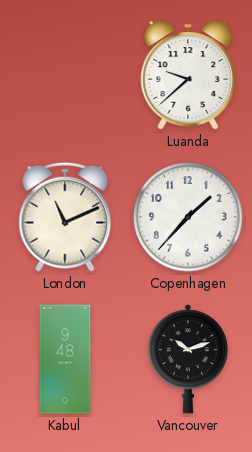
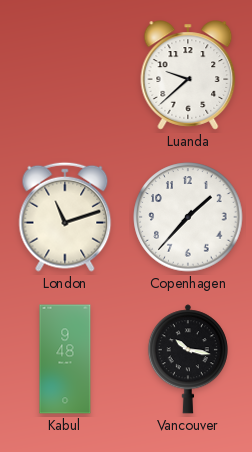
London: 11:11 -> 11:12
Vancouver: 10:12 -> 10:17
